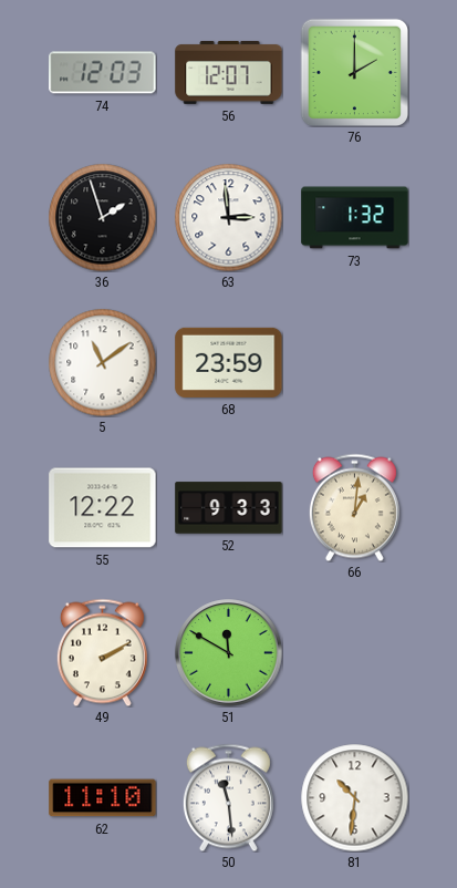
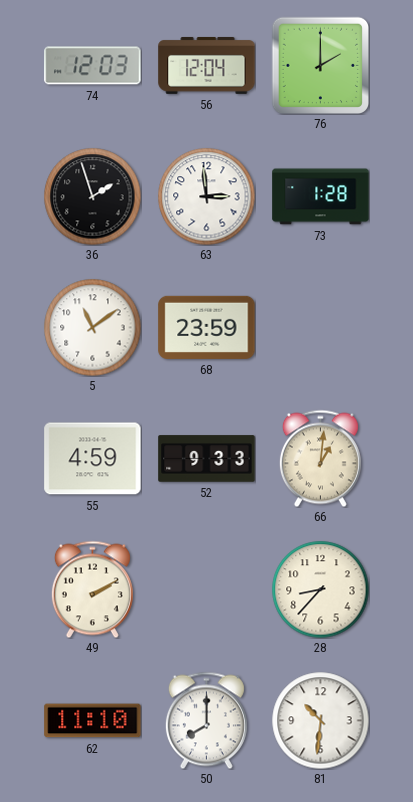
56: 12:07 -> 12:04
73: 1:32 -> 1:28
55: 12:22 -> 4:59
51: 11:50 -> none
28: none -> 8:37
50: 11:29 -> 8:00
